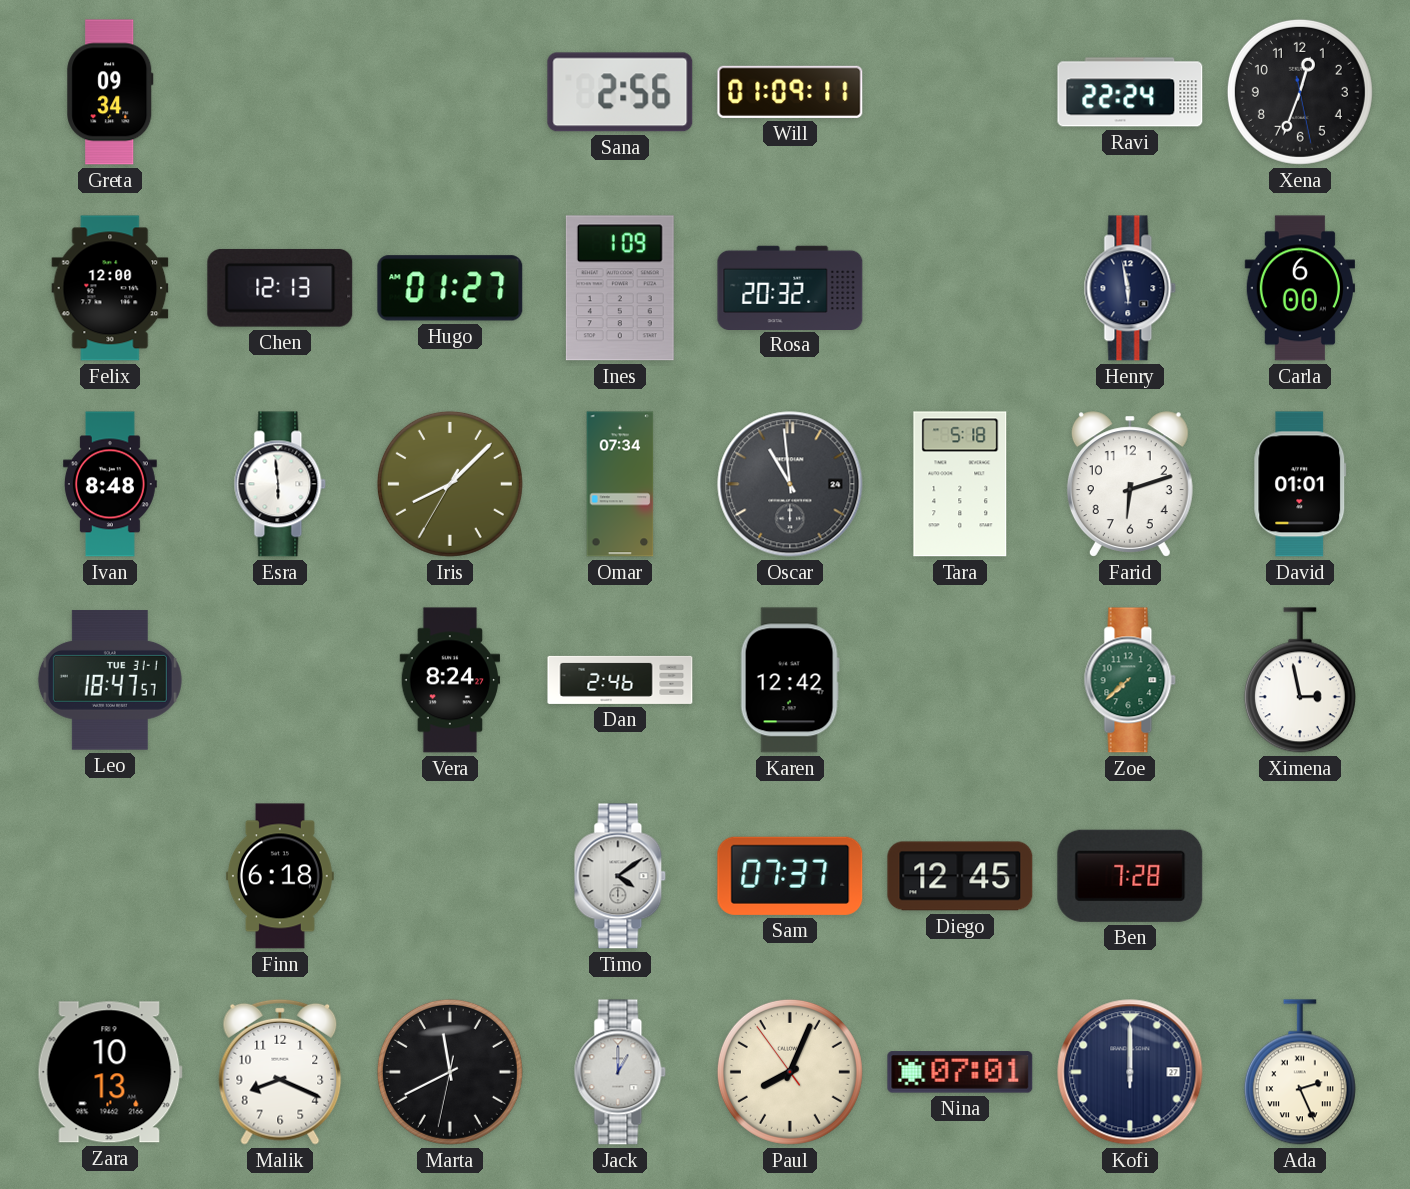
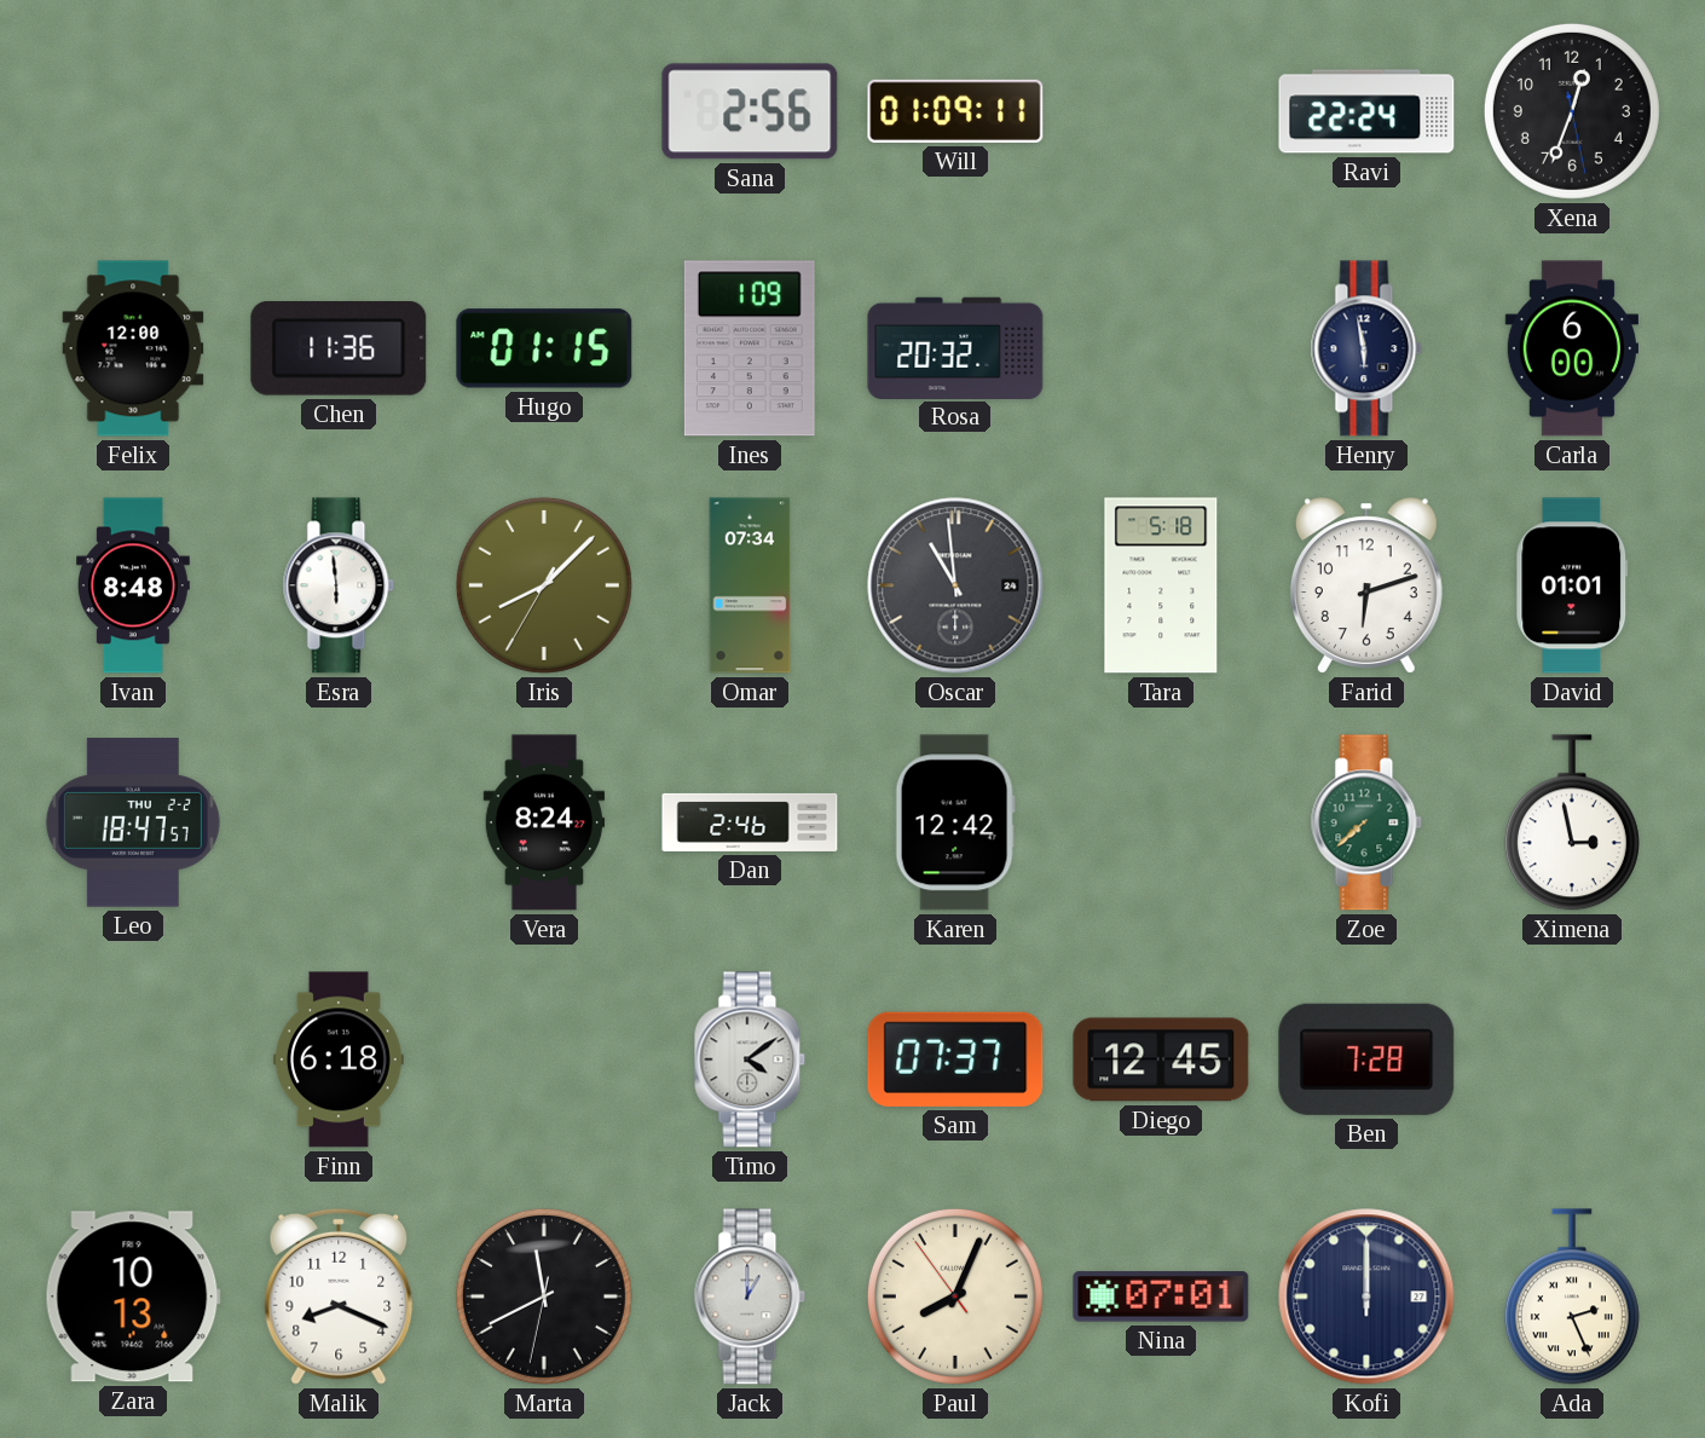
Greta: 09:34 -> none
Chen: 12:13 -> 11:36
Hugo: 01:27 -> 01:15
Leo date: TUE 31-1 -> THU 2-2
